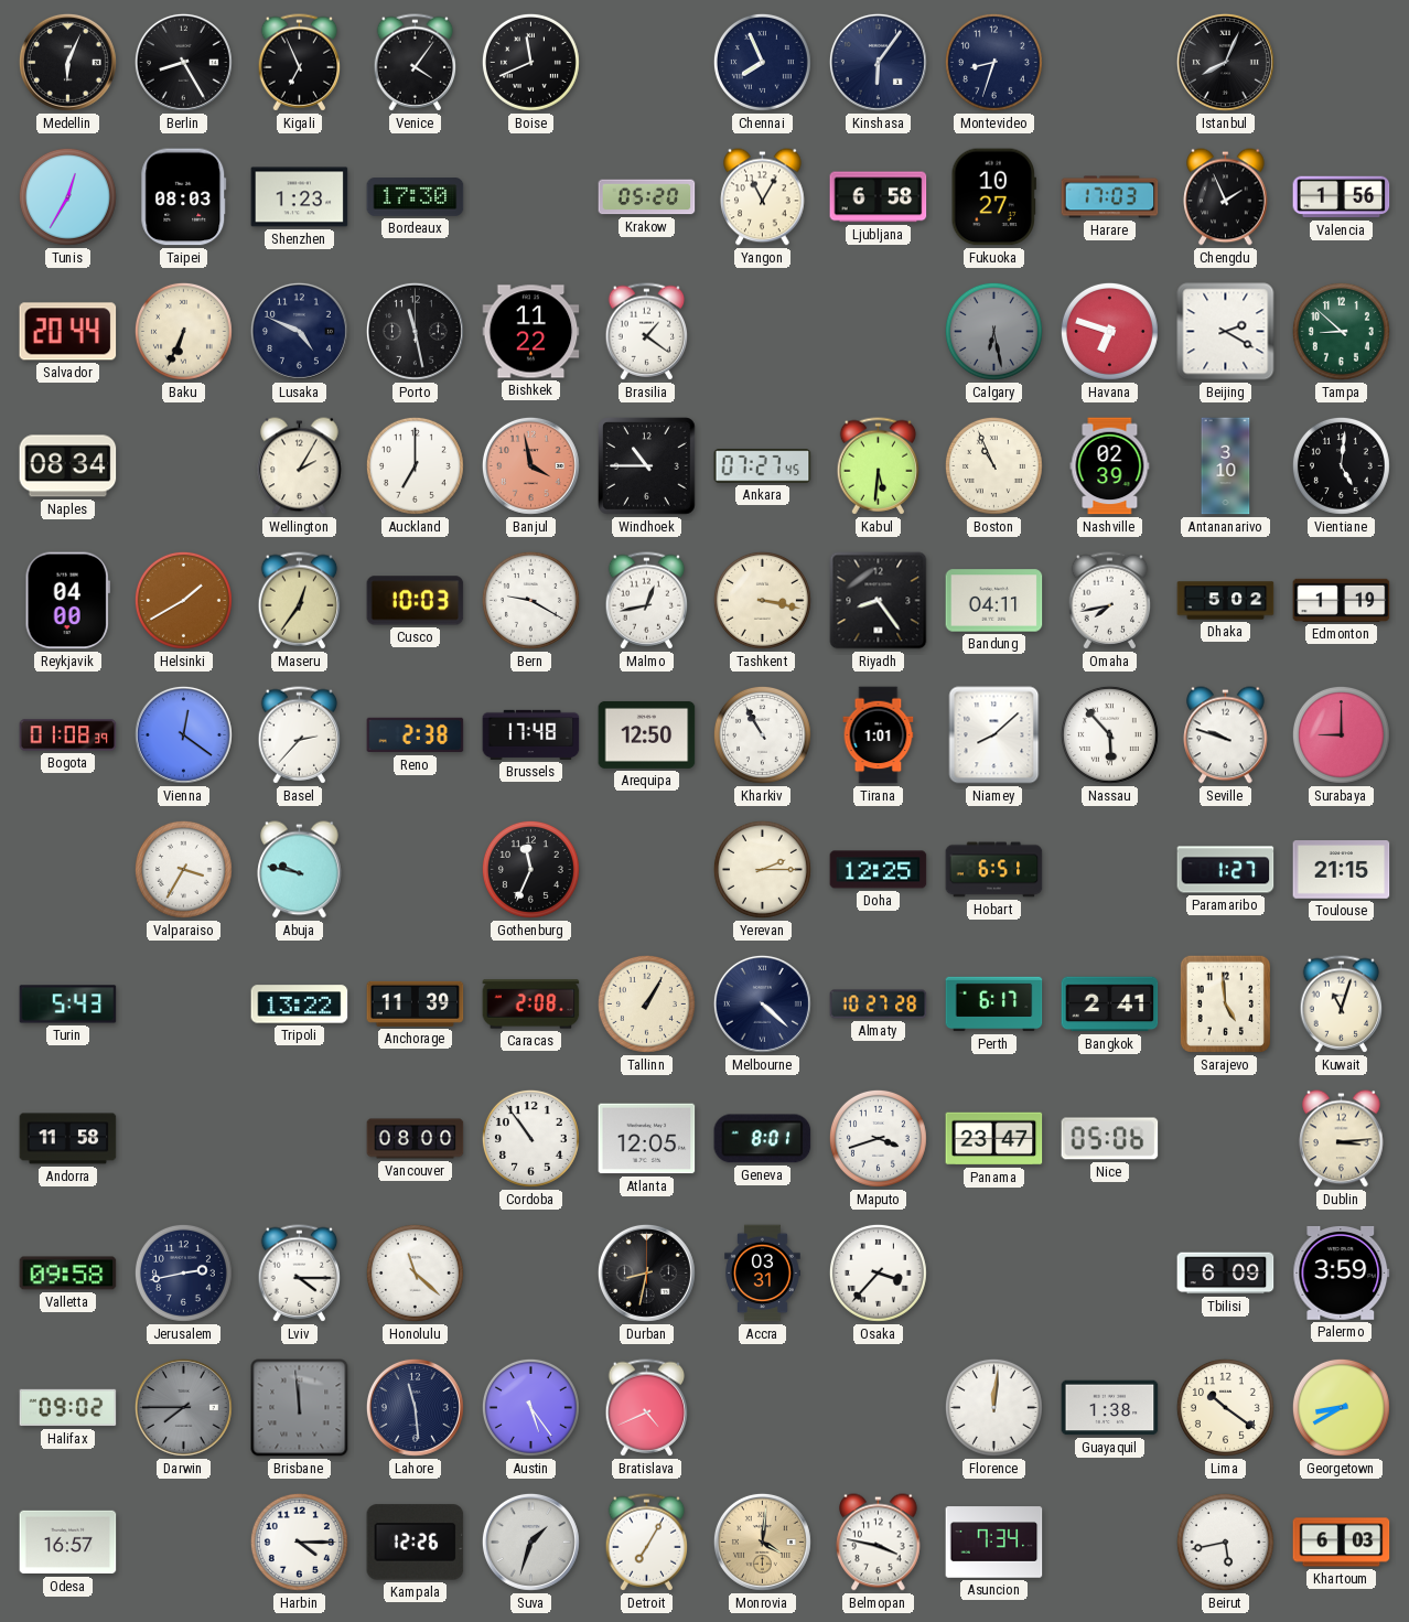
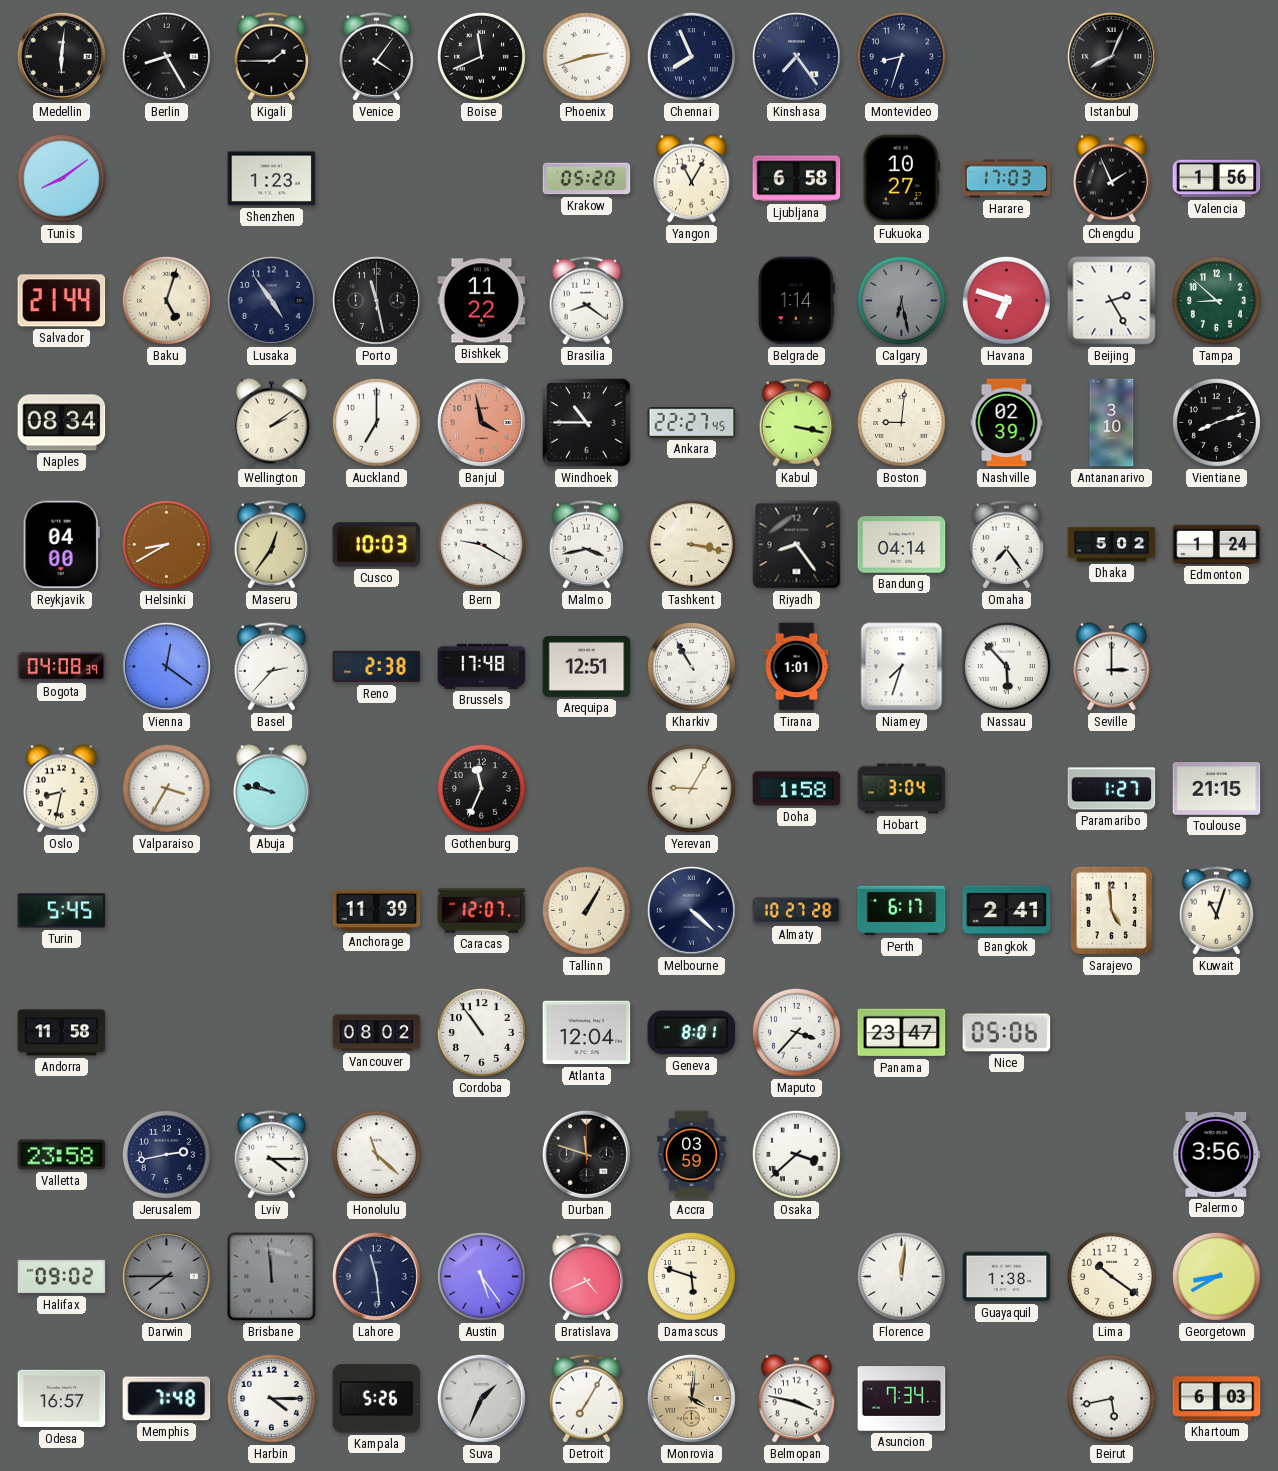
Medellin: 6:04 -> 6:01
Kigali: 6:56 -> 1:45
Phoenix: none -> 2:42
Kinshasa: 6:06 -> 7:24
Tunis: 12:35 -> 8:09
Taipei: 08:03 -> none
Bordeaux: 17:30 -> none
Salvador: 20:44 -> 21:44
Baku: 6:34 -> 5:03
Lusaka: 4:49 -> 4:54
Brasilia: 1:21 -> 8:21
Belgrade: none -> 1:14
Beijing: 2:20 -> 2:25
Wellington: 2:05 -> 2:09
Ankara: 07:27 -> 22:27
Kabul: 5:31 -> 3:17
Boston: 10:56 -> 9:01
Vientiane: 5:01 -> 8:12
Helsinki: 1:40 -> 8:40
Malmo: 12:43 -> 3:43
Bandung: 04:11 -> 04:14
Omaha: 7:43 -> 7:24
Edmonton: 1:19 -> 1:24
Bogota: 01:08 -> 04:08
Arequipa: 12:50 -> 12:51
Niamey: 8:08 -> 7:33
Seville: 9:48 -> 3:00
Surabaya: 9:00 -> none
Oslo: none -> 8:32
Yerevan: 2:15 -> 9:05
Doha: 12:25 -> 1:58
Hobart: 6:51 -> 3:04
Turin: 5:43 -> 5:45
Tripoli: 13:22 -> none
Caracas: 2:08 -> 12:07
Vancouver: 08:00 -> 08:02
Atlanta: 12:05 -> 12:04
Maputo: 3:42 -> 3:37
Dublin: 3:14 -> none
Valletta: 09:58 -> 23:58
Durban: 8:32 -> 11:48
Accra: 03:31 -> 03:59
Osaka: 3:37 -> 3:38
Tbilisi: 6:09 -> none
Palermo: 3:59 -> 3:56
Damascus: none -> 5:48
Memphis: none -> 7:48
Kampala: 12:26 -> 5:26
Suva: 1:33 -> 1:34
